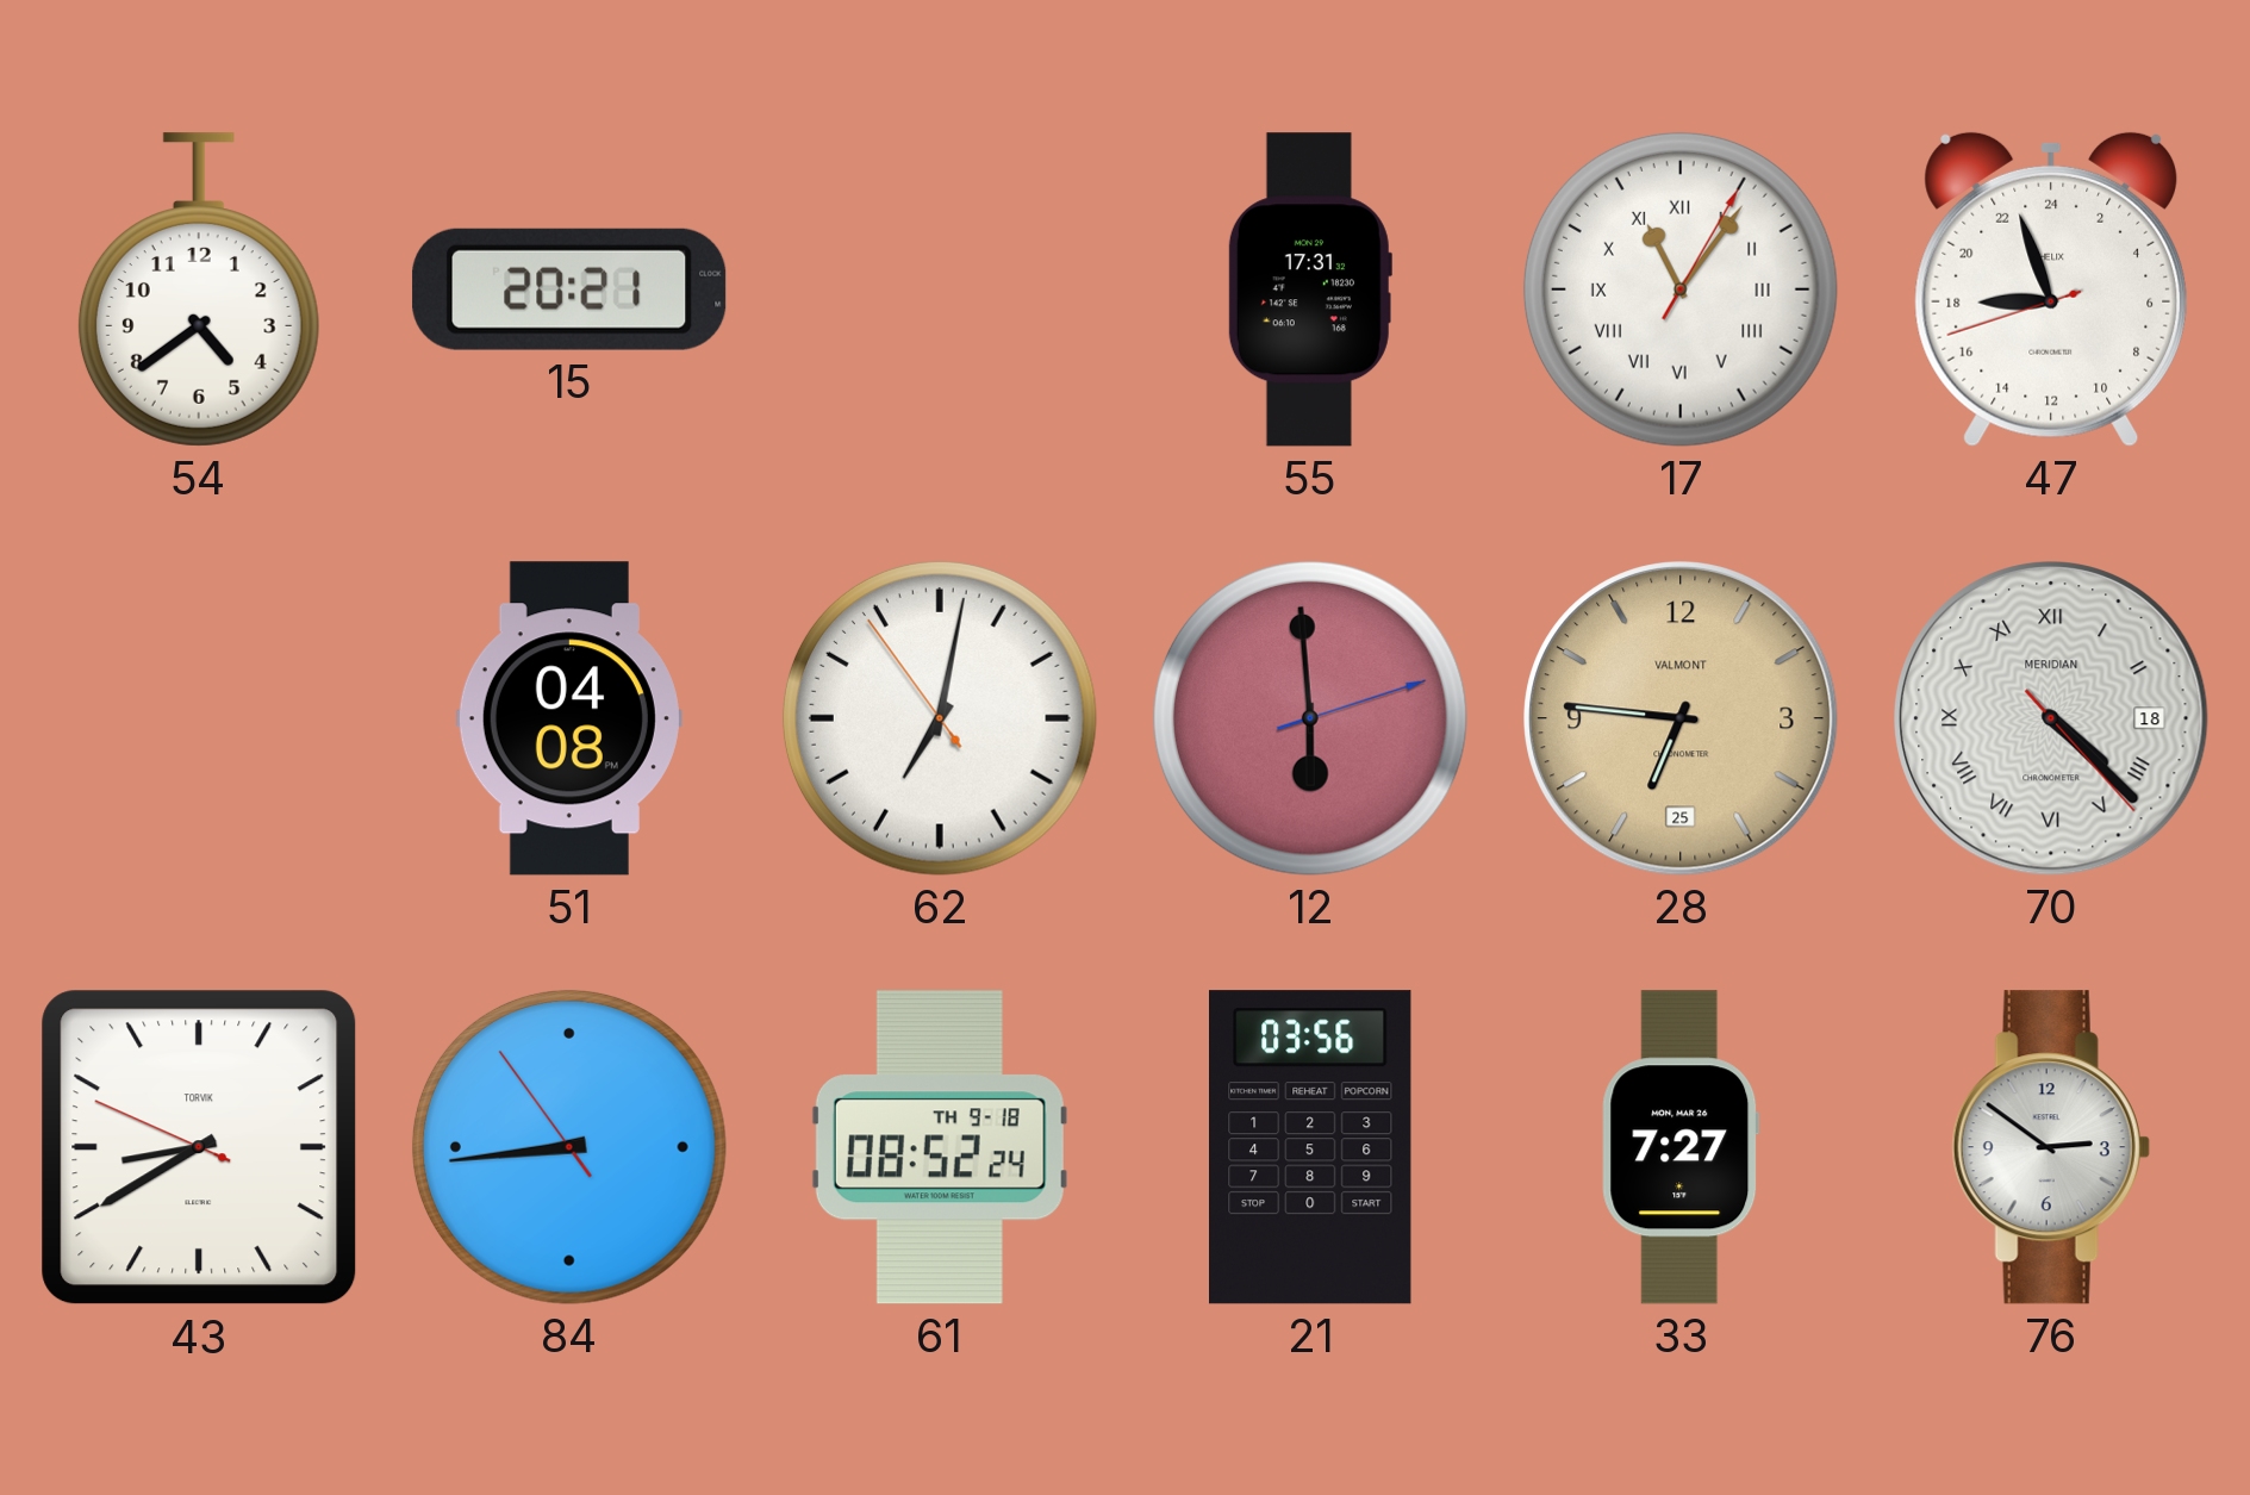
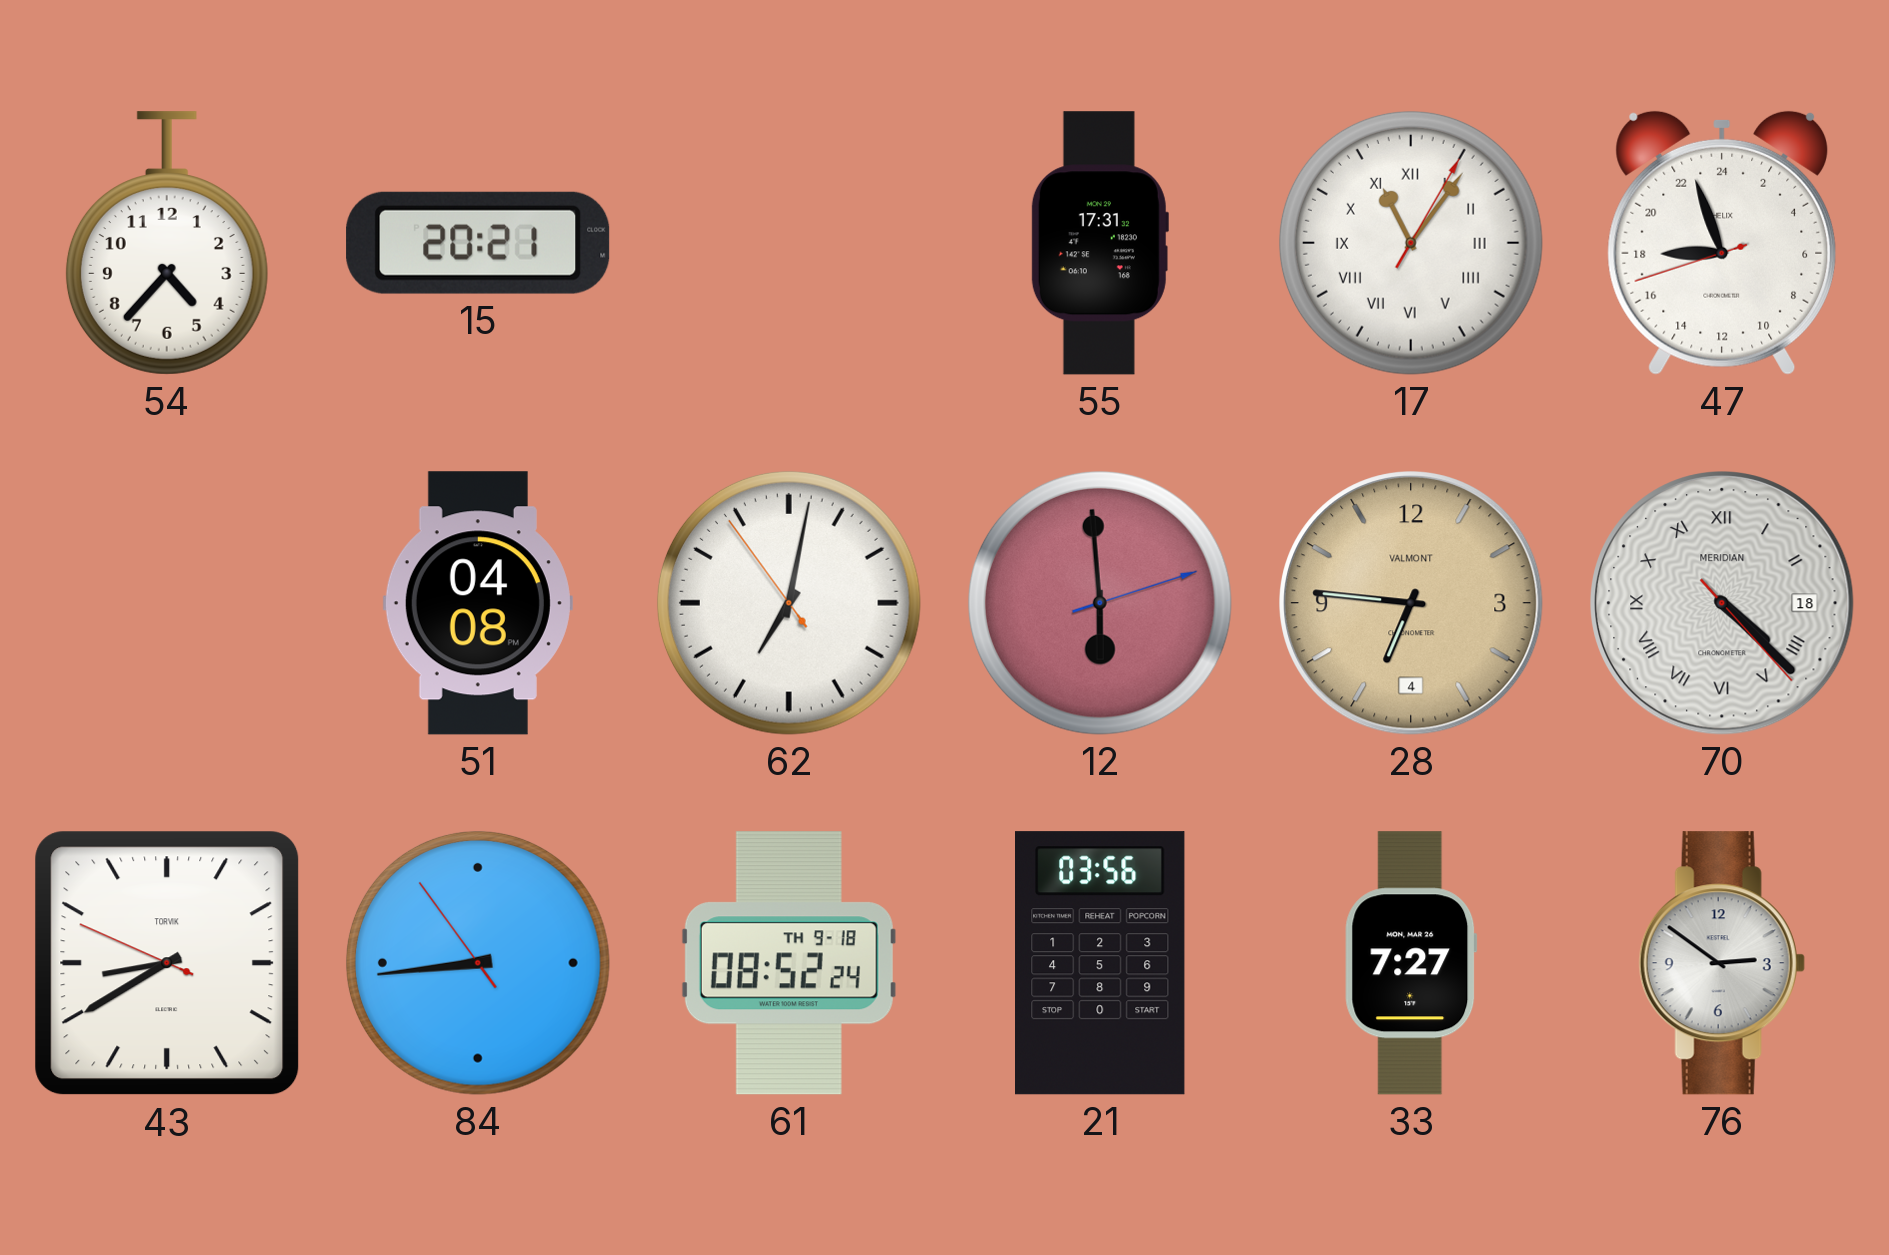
54: 4:39 -> 4:37
28 date: 25 -> 4
